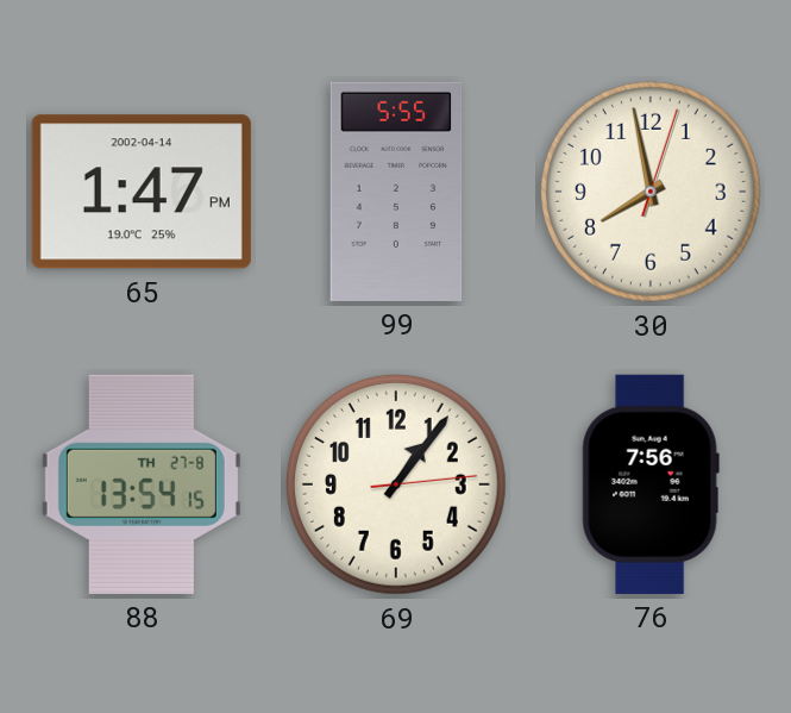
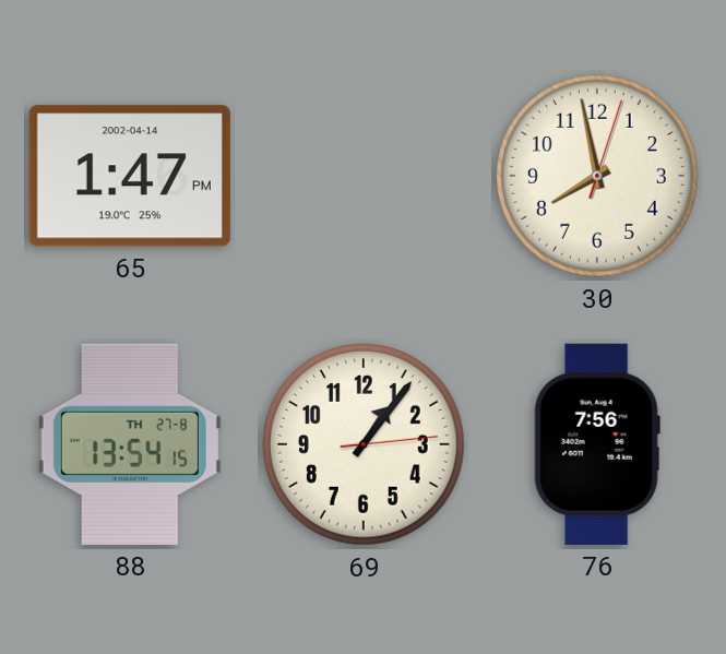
99: 5:55 -> none
